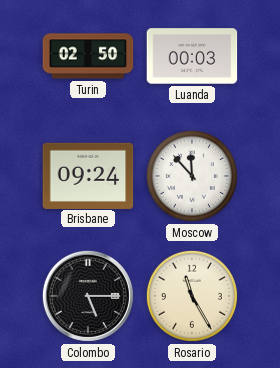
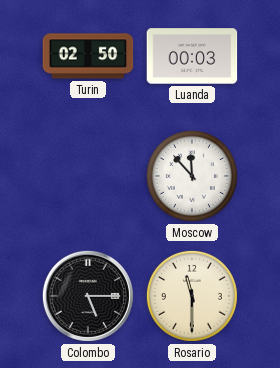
Brisbane: 09:24 -> none
Rosario: 11:25 -> 11:30
